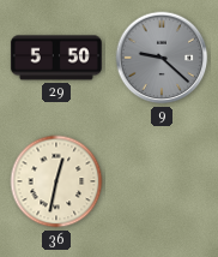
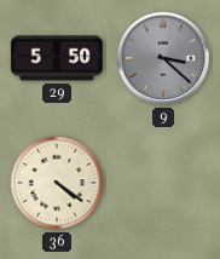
9: 9:22 -> 3:22
36: 12:32 -> 4:21
